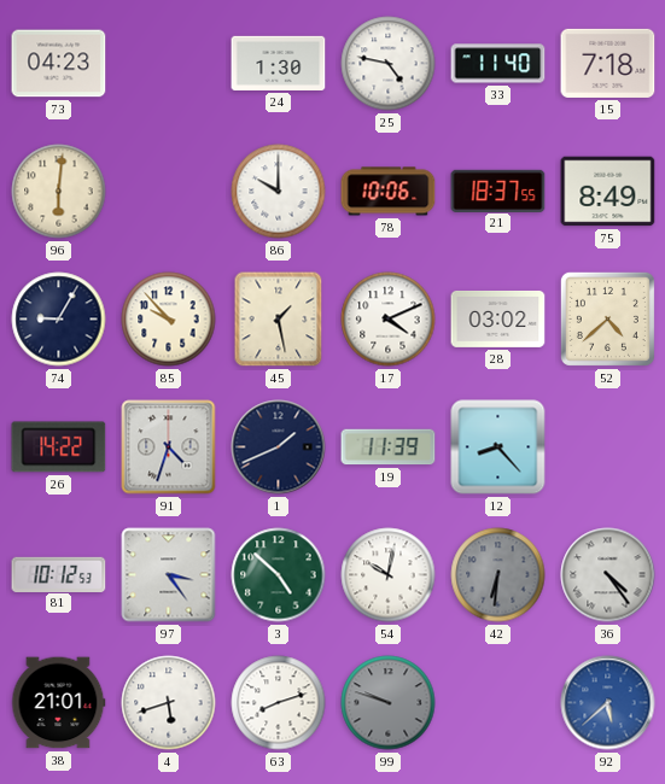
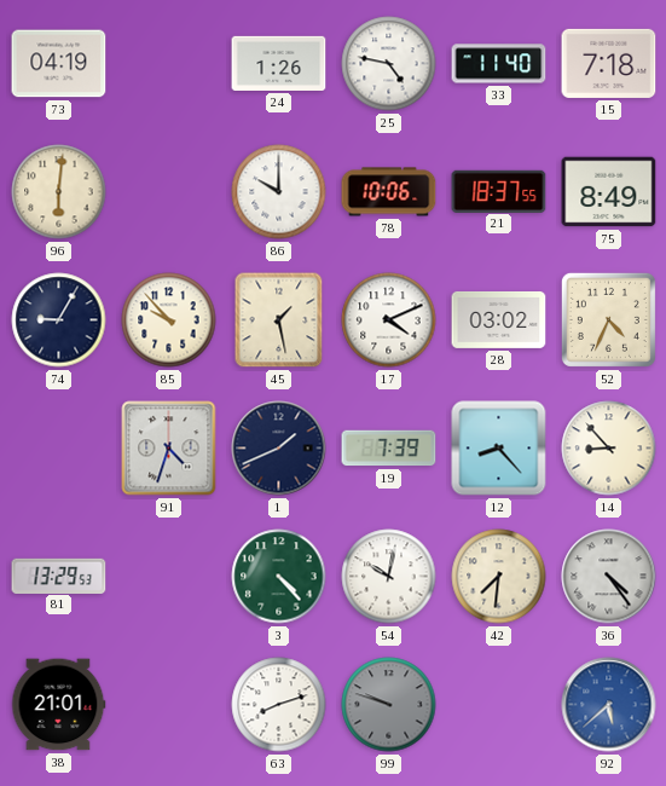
73: 04:23 -> 04:19
24: 1:30 -> 1:26
52: 4:38 -> 4:34
26: 14:22 -> none
19: 11:39 -> 7:39
14: none -> 8:53
81: 10:12 -> 13:29
97: 3:24 -> none
3: 4:52 -> 4:23
42: 6:31 -> 7:31
42 dial: grey -> cream
4: 5:42 -> none
